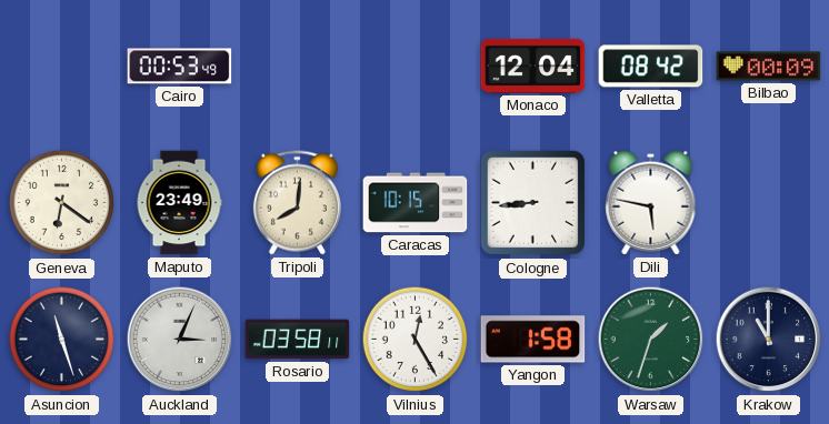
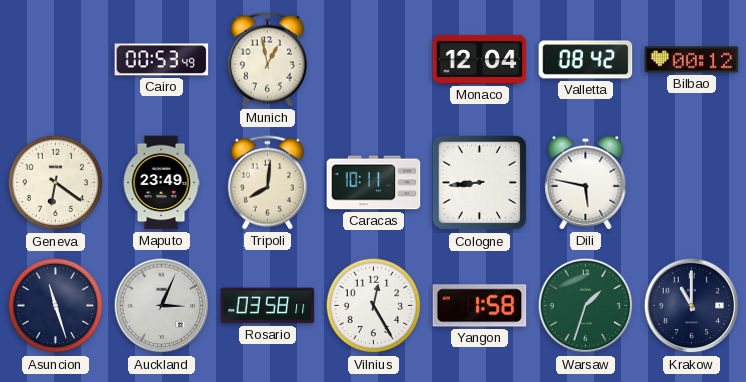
Munich: none -> 12:58
Bilbao: 00:09 -> 00:12
Caracas: 10:15 -> 10:11
